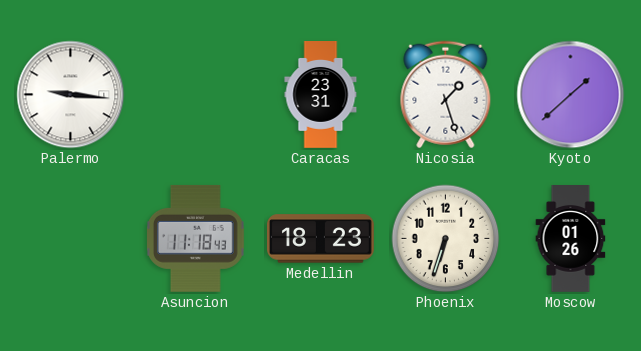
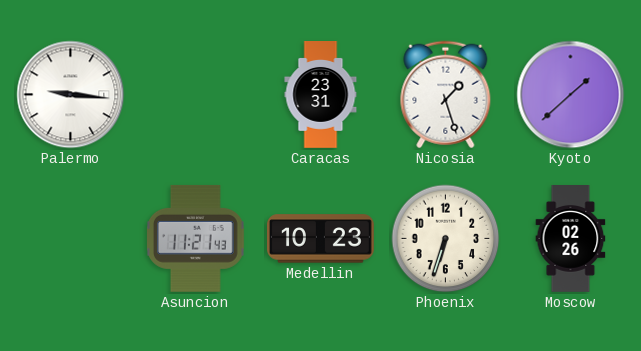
Asuncion: 11:18 -> 11:21
Medellin: 18:23 -> 10:23
Moscow: 01:26 -> 02:26
